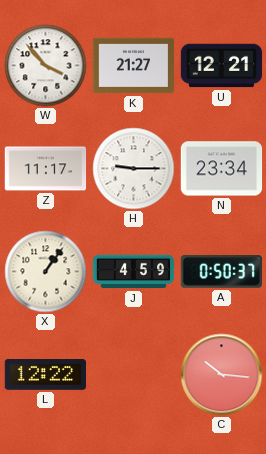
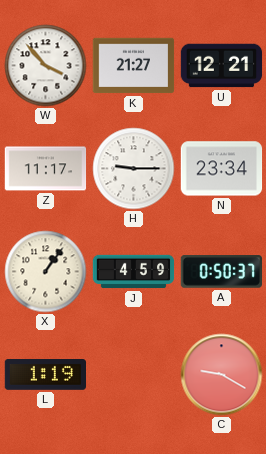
L: 12:22 -> 1:19
C: 10:16 -> 9:20
